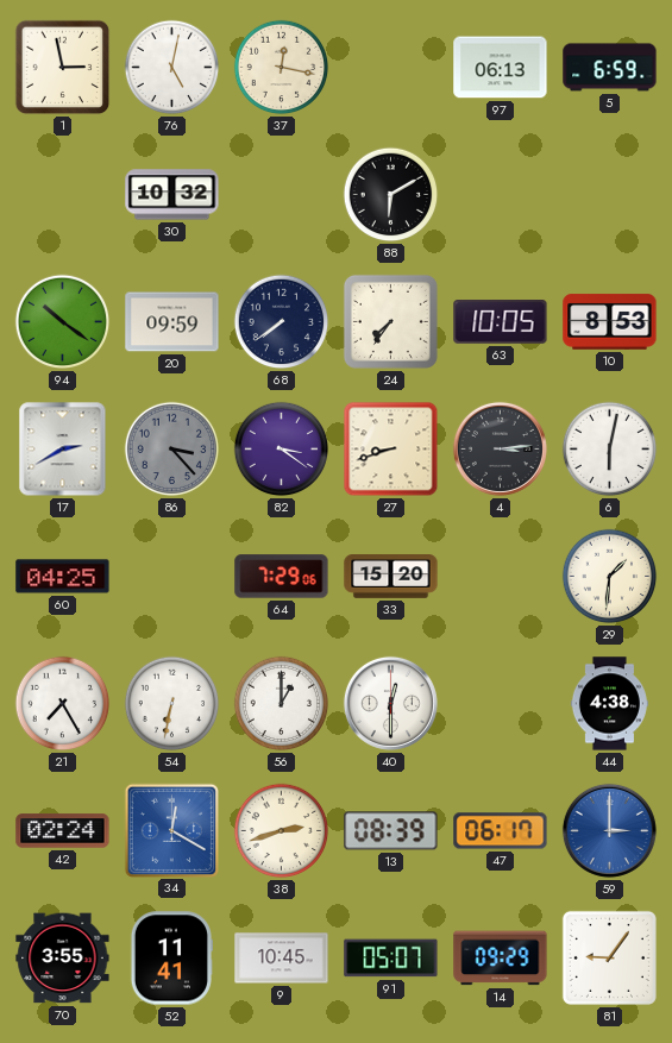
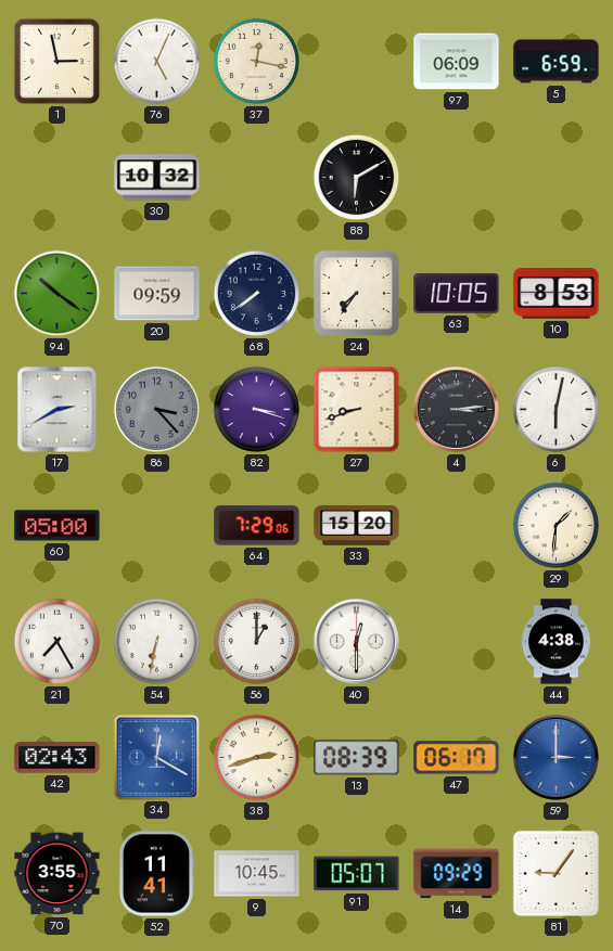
76: 5:02 -> 5:04
97: 06:13 -> 06:09
82: 3:21 -> 3:18
60: 04:25 -> 05:00
42: 02:24 -> 02:43
